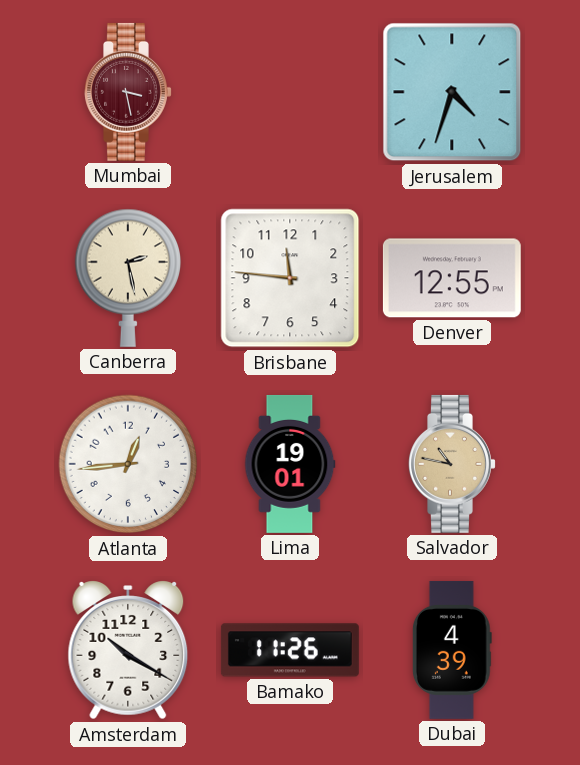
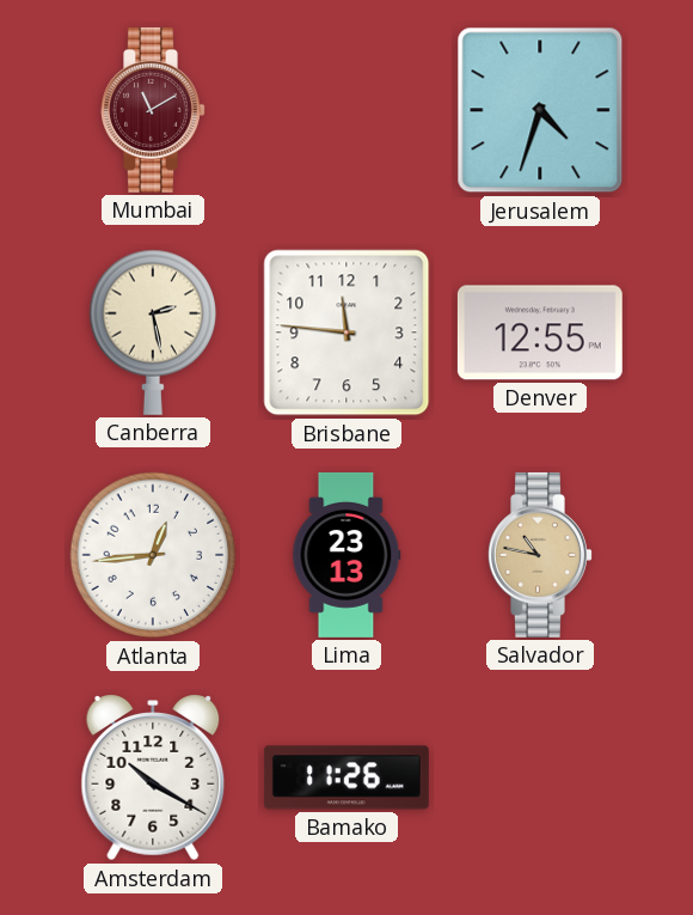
Mumbai: 3:28 -> 11:10
Lima: 19:01 -> 23:13
Dubai: 4:39 -> none
